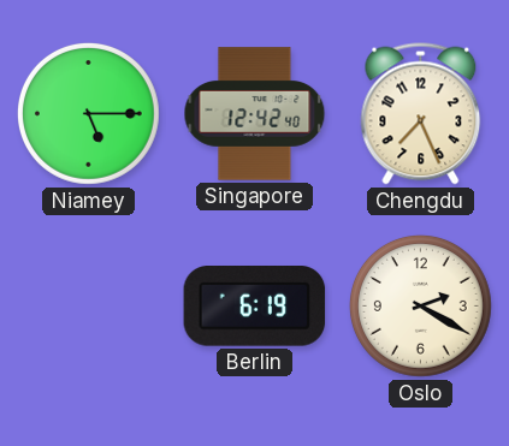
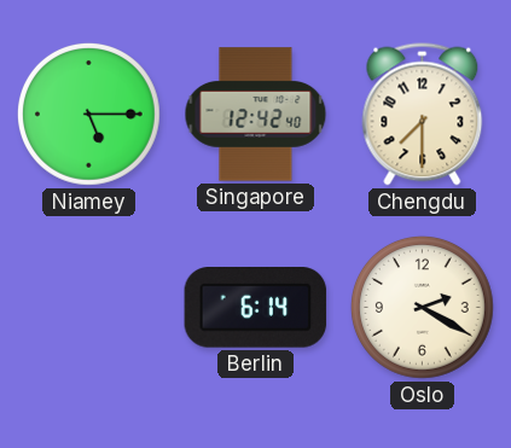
Chengdu: 7:26 -> 7:30
Berlin: 6:19 -> 6:14
